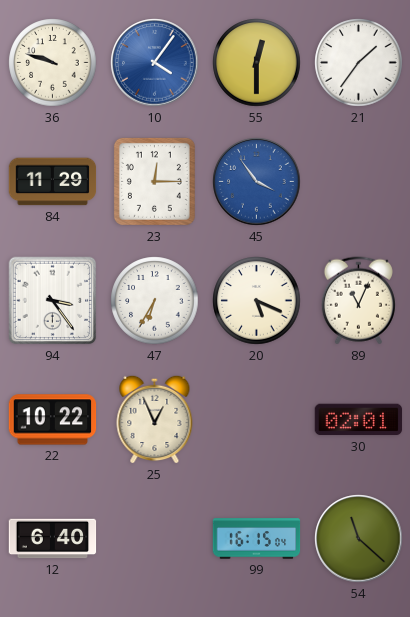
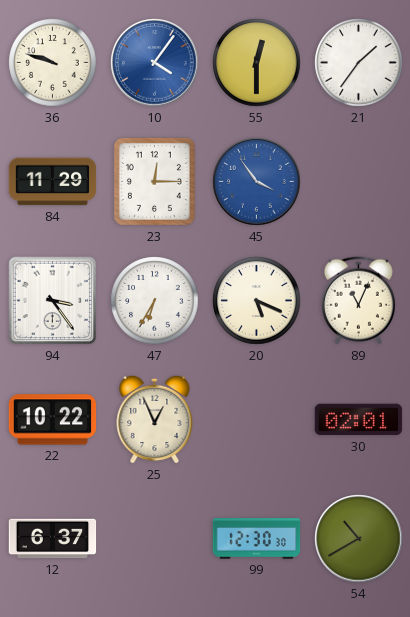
12: 6:40 -> 6:37
99: 16:15 -> 12:30
54: 11:22 -> 10:40
